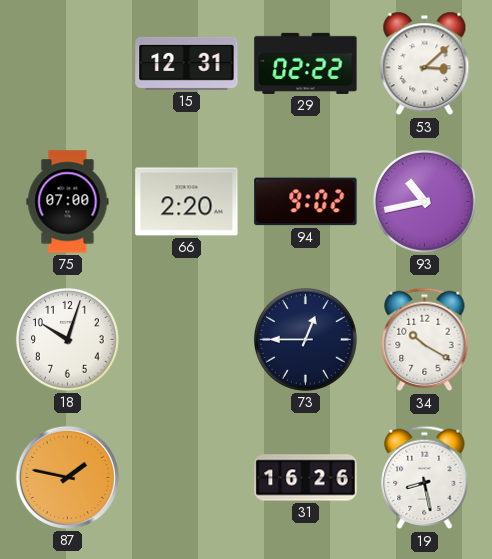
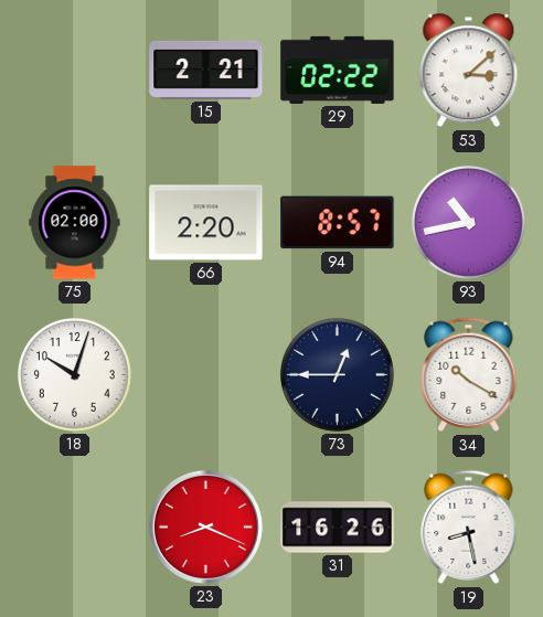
15: 12:31 -> 2:21
75: 07:00 -> 02:00
94: 9:02 -> 8:57
87: 1:47 -> none
23: none -> 8:19
